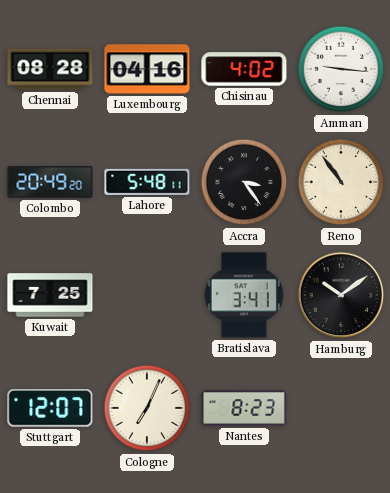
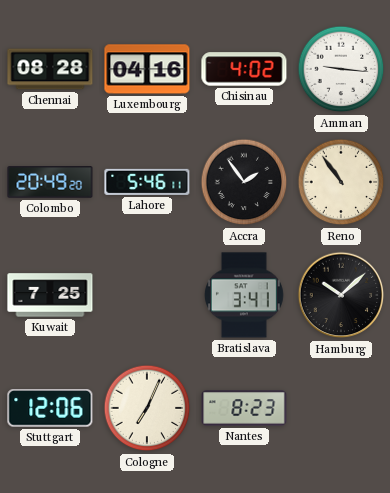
Lahore: 5:48 -> 5:46
Accra: 3:24 -> 1:54
Hamburg: 10:09 -> 10:08
Stuttgart: 12:07 -> 12:06
